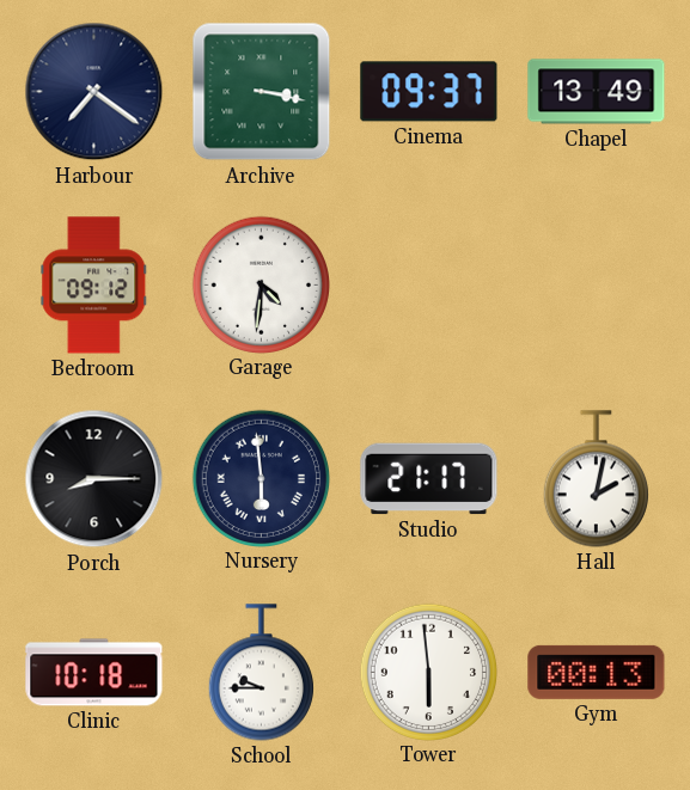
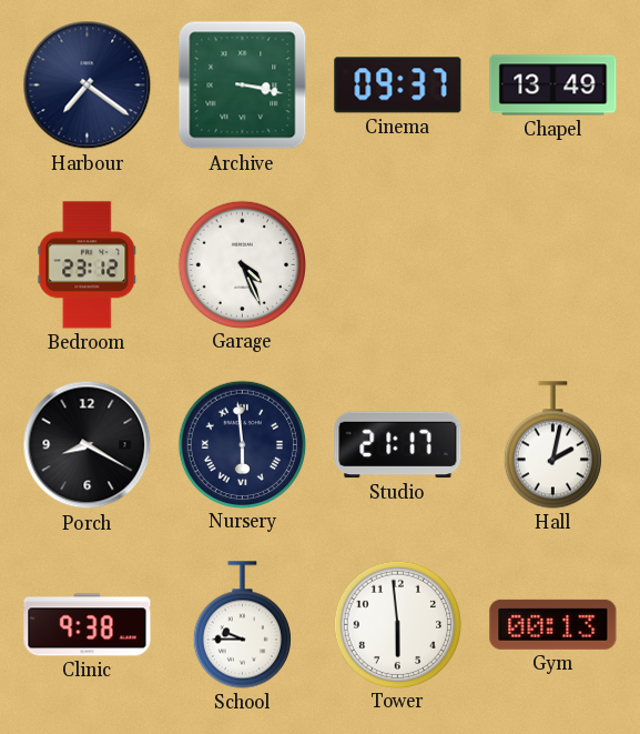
Bedroom: 09:12 -> 23:12
Garage: 4:31 -> 4:26
Porch: 8:15 -> 8:20
Clinic: 10:18 -> 9:38
